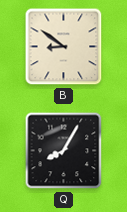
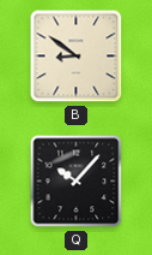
Q: 8:05 -> 10:07
